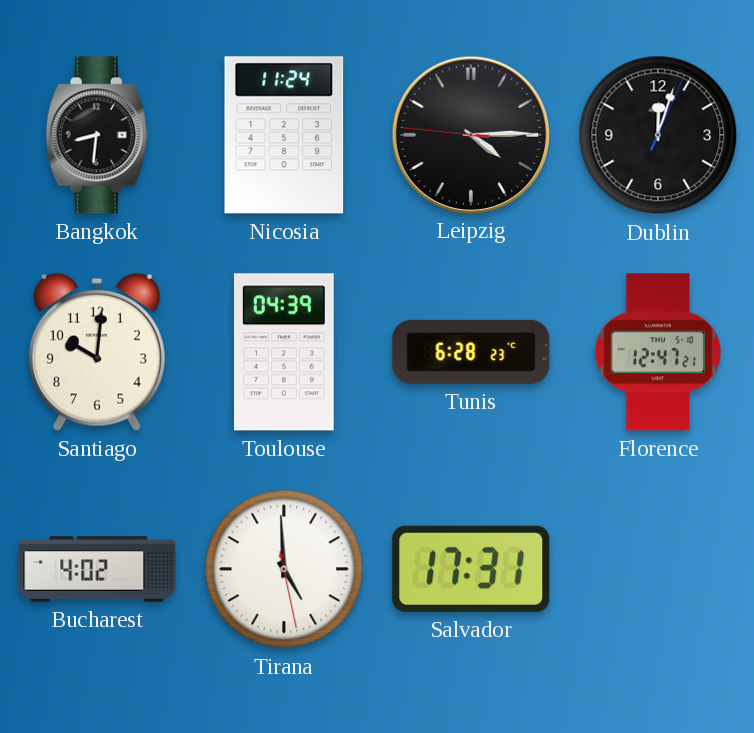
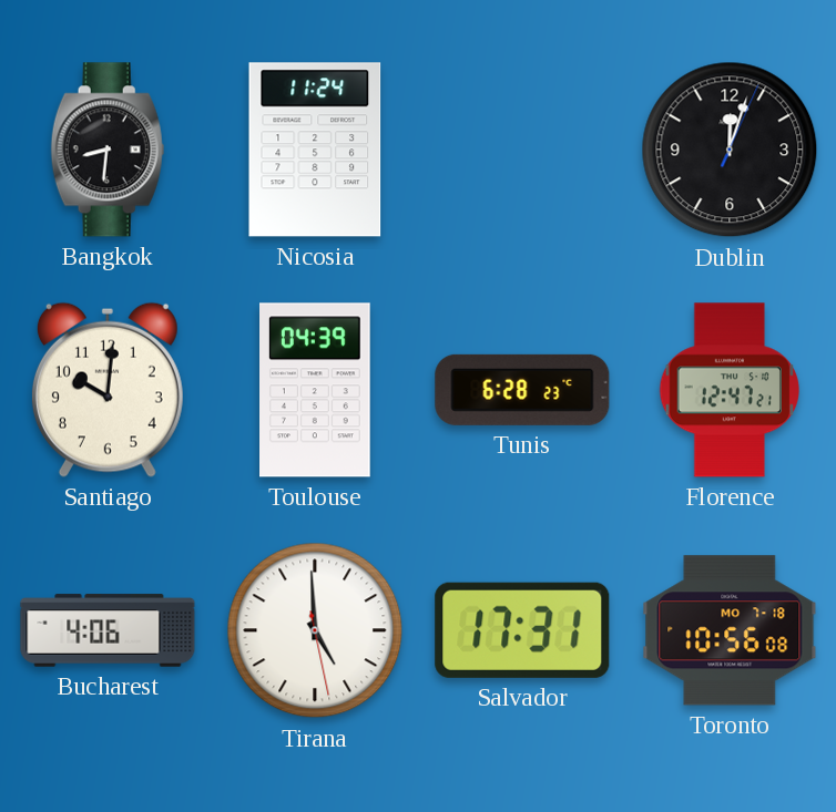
Leipzig: 4:14 -> none
Bucharest: 4:02 -> 4:06
Toronto: none -> 10:56
